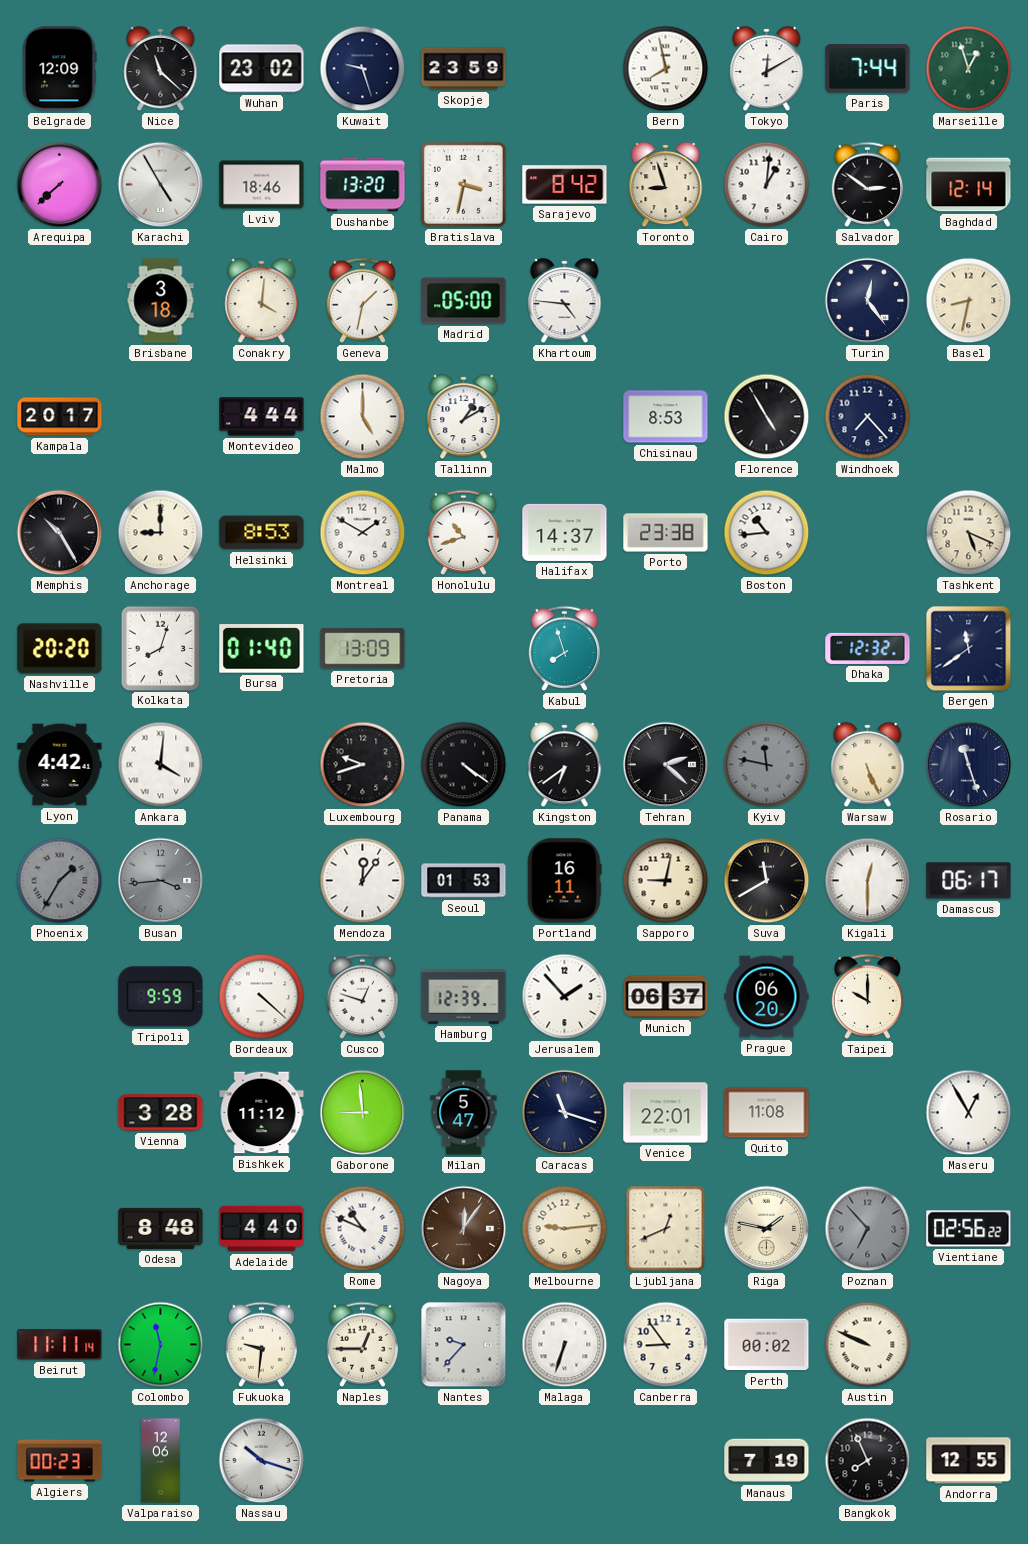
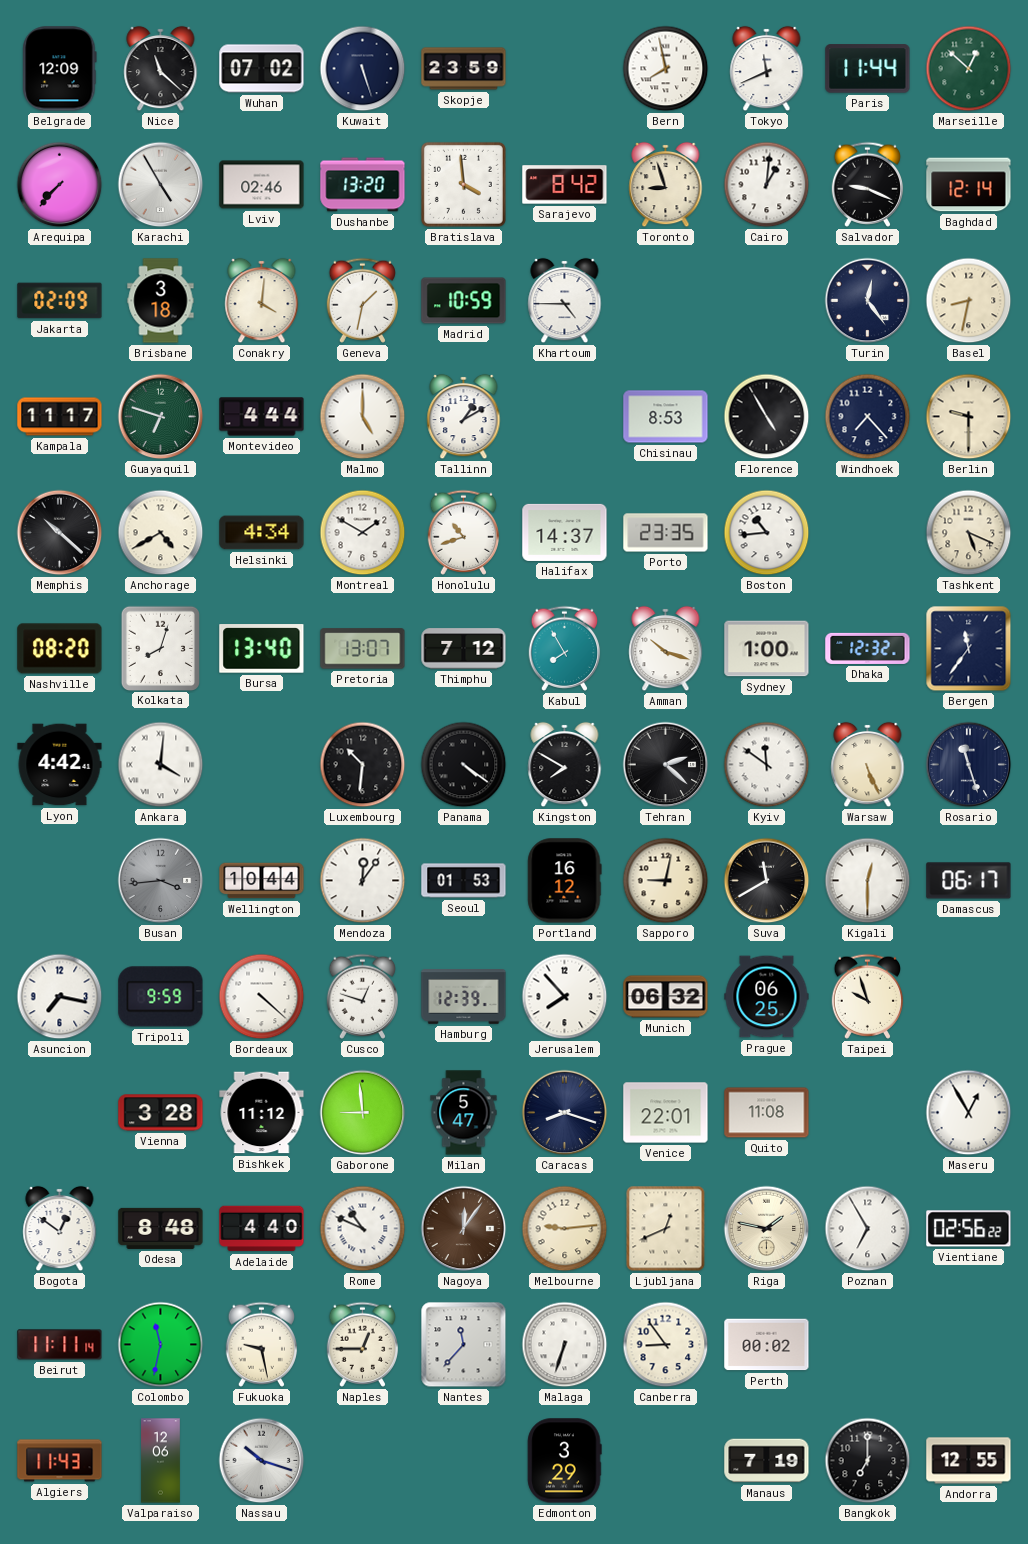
Wuhan: 23:02 -> 07:02
Kuwait: 9:27 -> 5:27
Tokyo: 12:10 -> 11:41
Paris: 7:44 -> 11:44
Marseille: 12:57 -> 12:52
Arequipa: 7:38 -> 7:37
Lviv: 18:46 -> 02:46
Bratislava: 3:32 -> 3:59
Salvador: 2:51 -> 9:19
Jakarta: none -> 02:09
Madrid: 05:00 -> 10:59
Khartoum: 4:46 -> 4:45
Kampala: 20:17 -> 11:17
Guayaquil: none -> 6:48
Berlin: none -> 9:30
Memphis: 10:25 -> 10:22
Anchorage: 9:00 -> 4:40
Helsinki: 8:53 -> 4:34
Porto: 23:38 -> 23:35
Nashville: 20:20 -> 08:20
Bursa: 01:40 -> 13:40
Pretoria: 13:09 -> 13:07
Thimphu: none -> 7:12
Kabul: 7:57 -> 7:55
Amman: none -> 10:18
Sydney: none -> 1:00
Bergen: 11:39 -> 11:36
Luxembourg: 9:42 -> 10:31
Kingston: 6:39 -> 7:50
Kyiv: 11:47 -> 11:51
Kyiv dial: grey -> white
Phoenix: 1:35 -> none
Wellington: none -> 10:44
Portland: 16:11 -> 16:12
Asuncion: none -> 7:17
Jerusalem: 1:53 -> 7:53
Munich: 06:37 -> 06:32
Prague: 06:20 -> 06:25
Taipei: 10:00 -> 9:57
Caracas: 11:18 -> 8:18
Bogota: none -> 12:51
Poznan: 6:53 -> 6:55
Poznan dial: grey -> white
Fukuoka: 9:31 -> 9:28
Nantes: 9:37 -> 11:37
Austin: 9:49 -> none
Algiers: 00:23 -> 11:43
Edmonton: none -> 3:29
Bangkok: 7:56 -> 7:00
